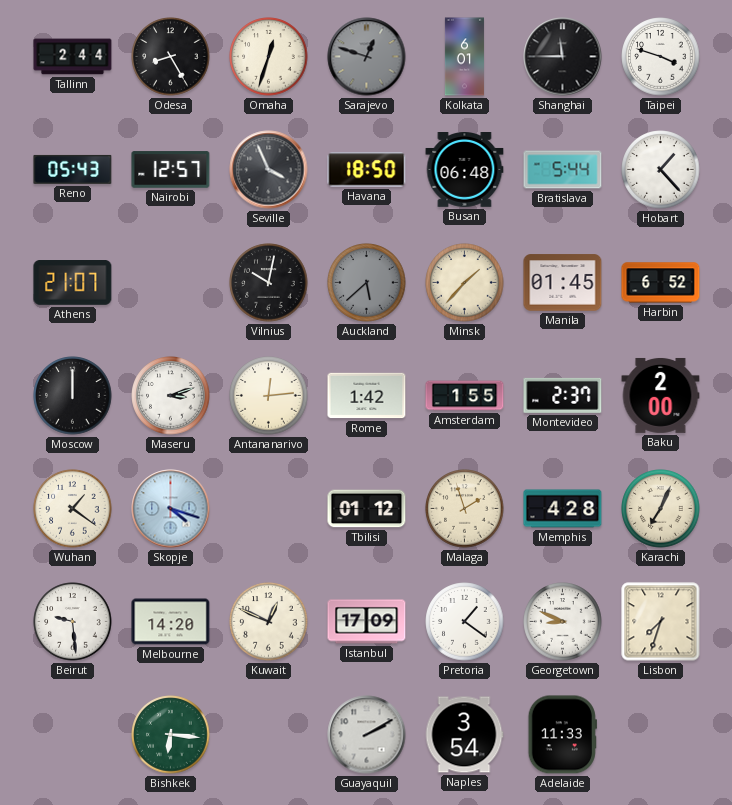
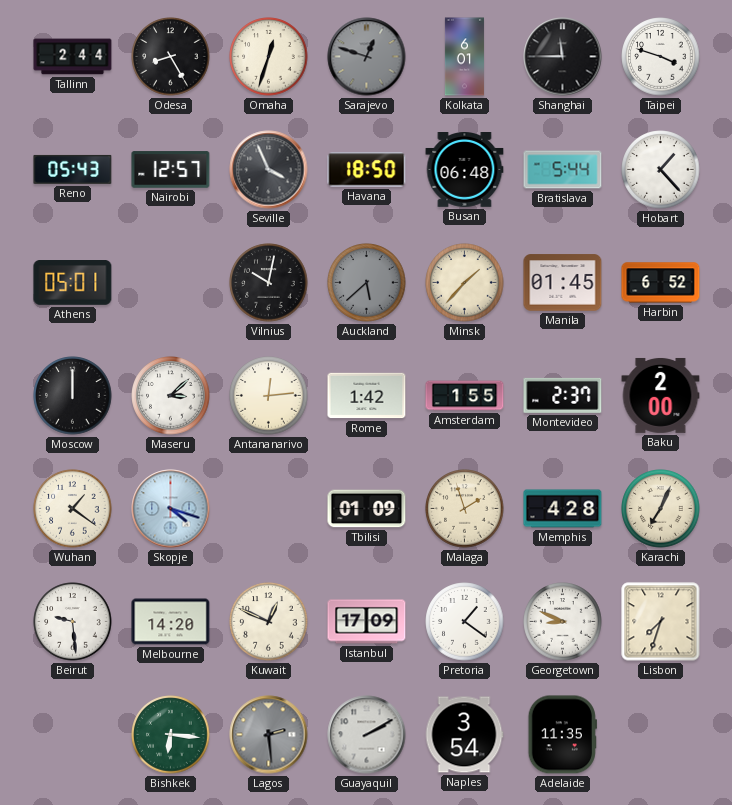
Athens: 21:07 -> 05:01
Maseru: 3:12 -> 3:08
Tbilisi: 01:12 -> 01:09
Lagos: none -> 2:29
Adelaide: 11:33 -> 11:35
